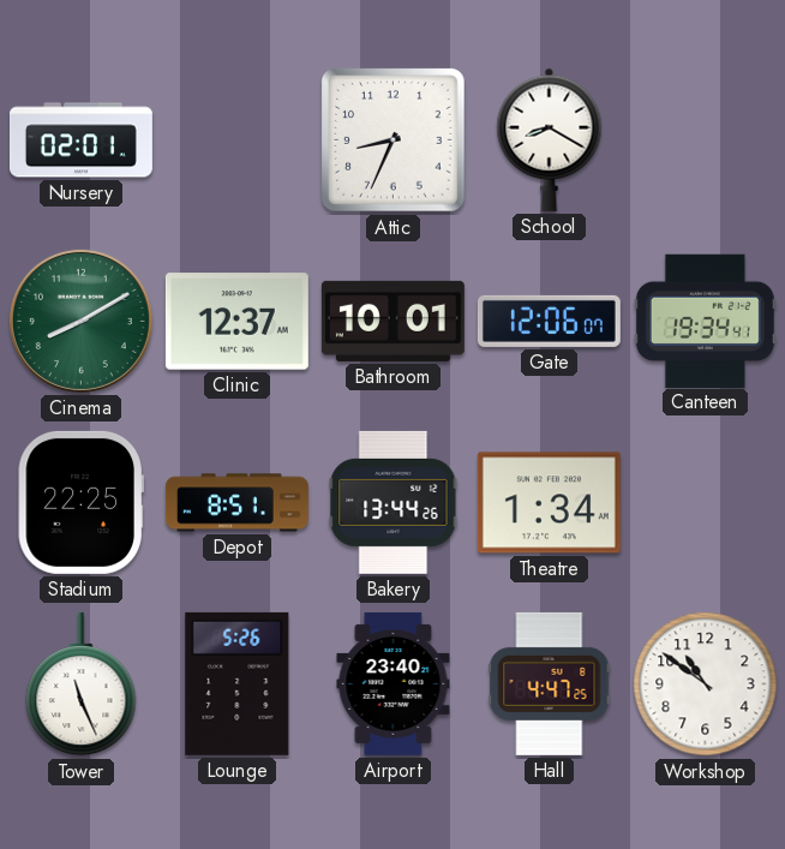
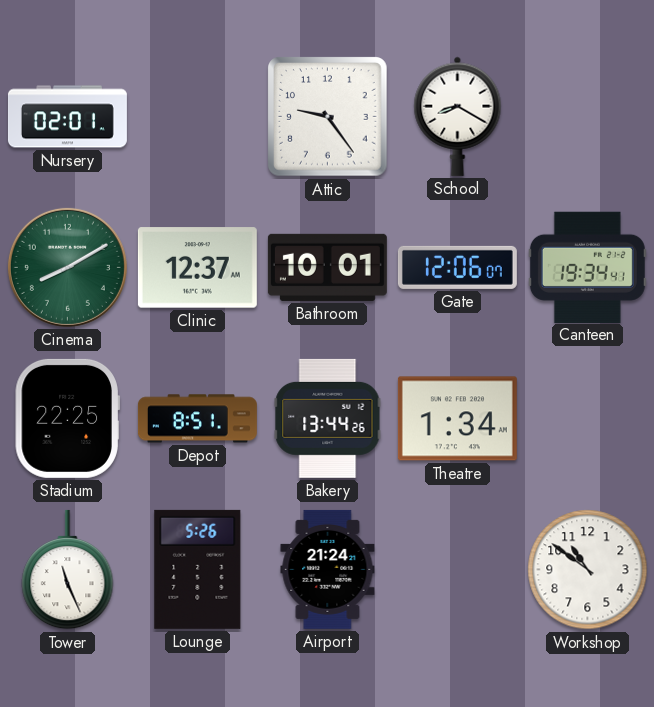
Attic: 8:34 -> 9:24
Airport: 23:40 -> 21:24
Hall: 4:47 -> none
